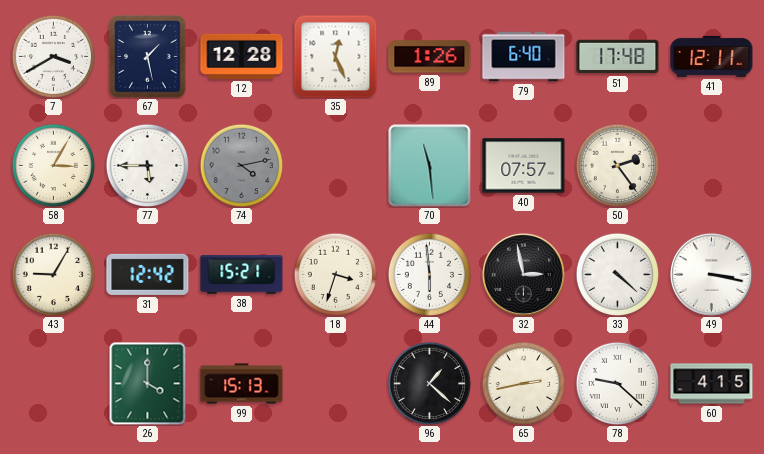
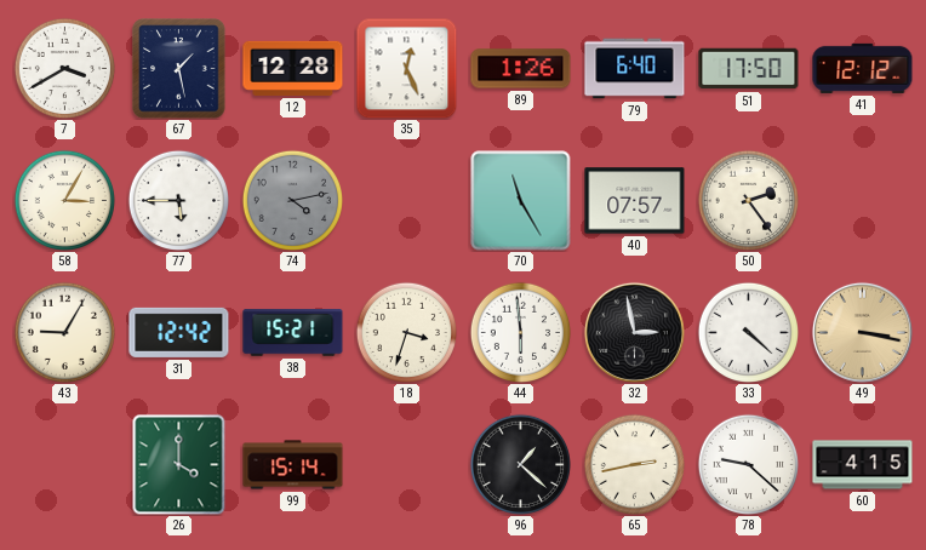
51: 17:48 -> 17:50
41: 12:11 -> 12:12
70: 11:29 -> 11:25
49 dial: white -> champagne
99: 15:13 -> 15:14
